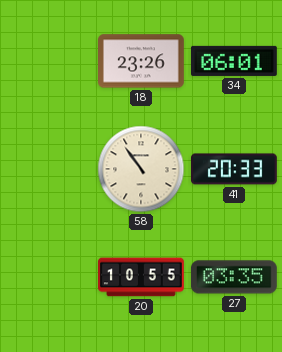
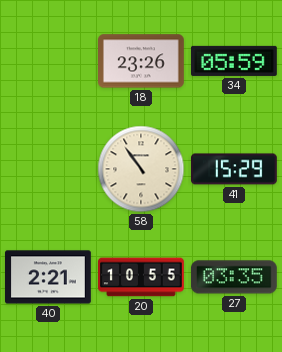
34: 06:01 -> 05:59
41: 20:33 -> 15:29
40: none -> 2:21
